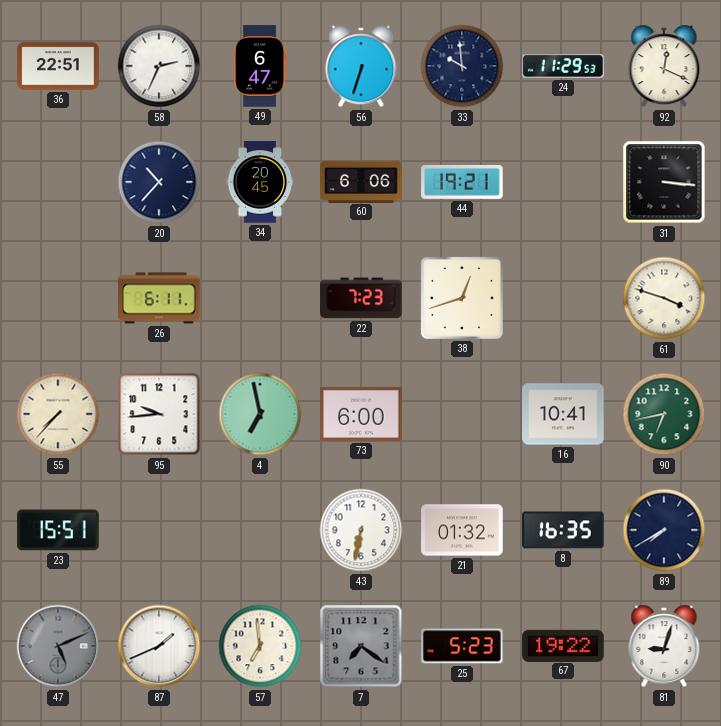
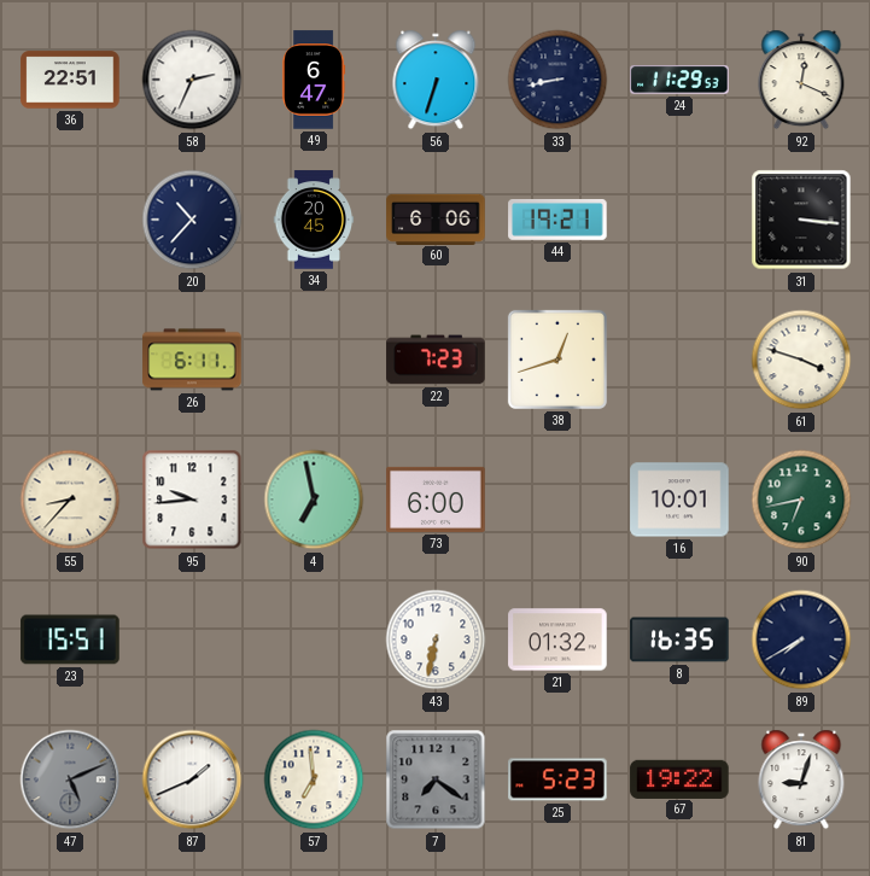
33: 9:59 -> 8:43
55: 7:37 -> 8:37
16: 10:41 -> 10:01
